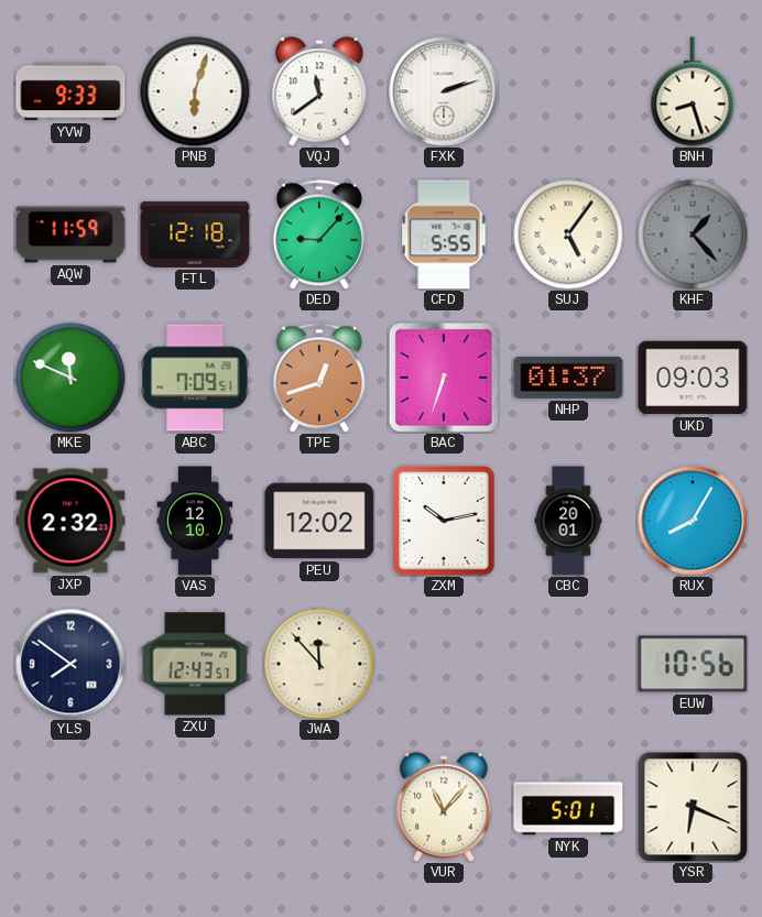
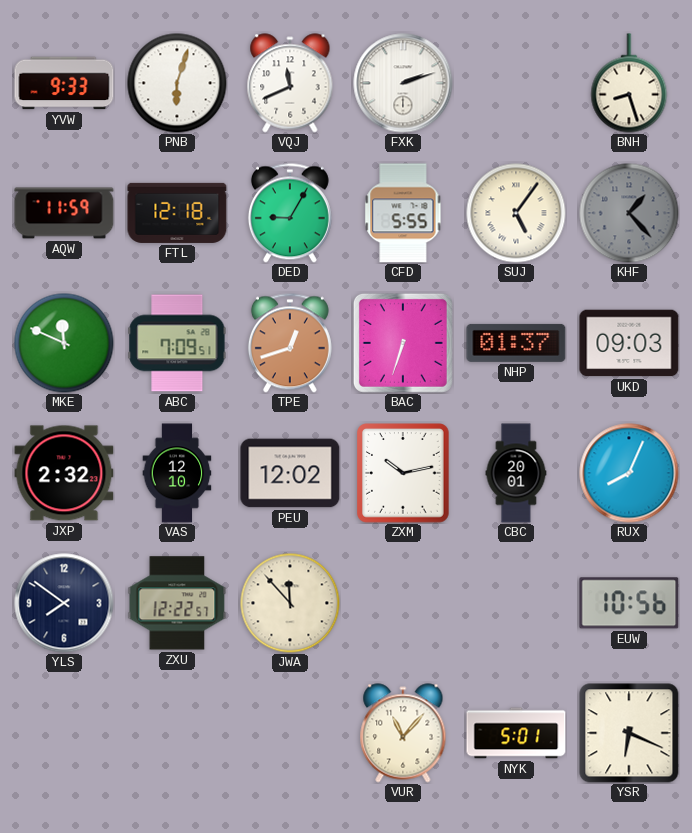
VQJ: 11:39 -> 11:41
DED: 9:07 -> 9:05
RUX: 8:05 -> 8:04
ZXU: 12:43 -> 12:22
